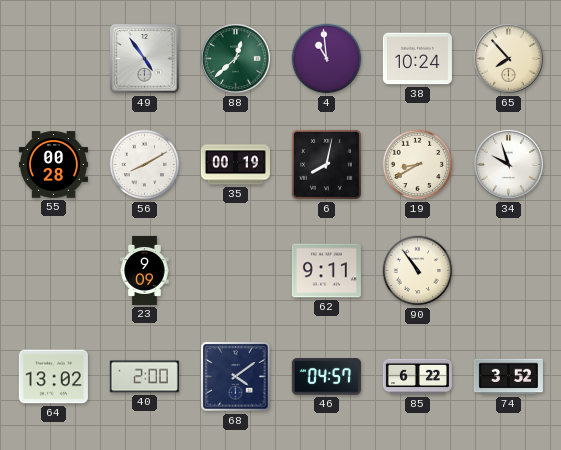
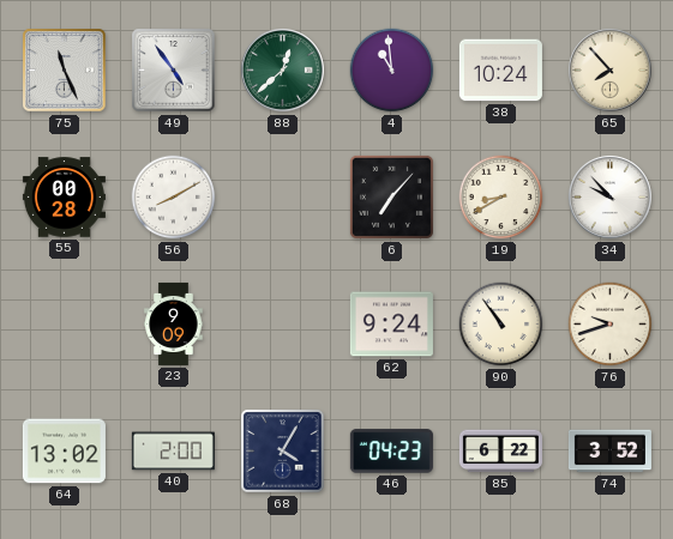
75: none -> 11:26
35: 00:19 -> none
6: 8:02 -> 7:07
34: 9:57 -> 9:53
62: 9:11 -> 9:24
76: none -> 9:42
68: 4:09 -> 4:05
46: 04:57 -> 04:23
